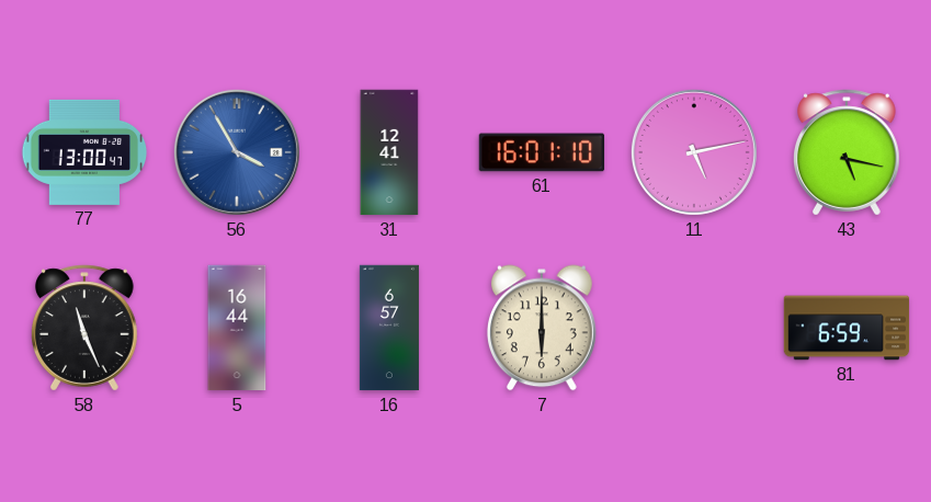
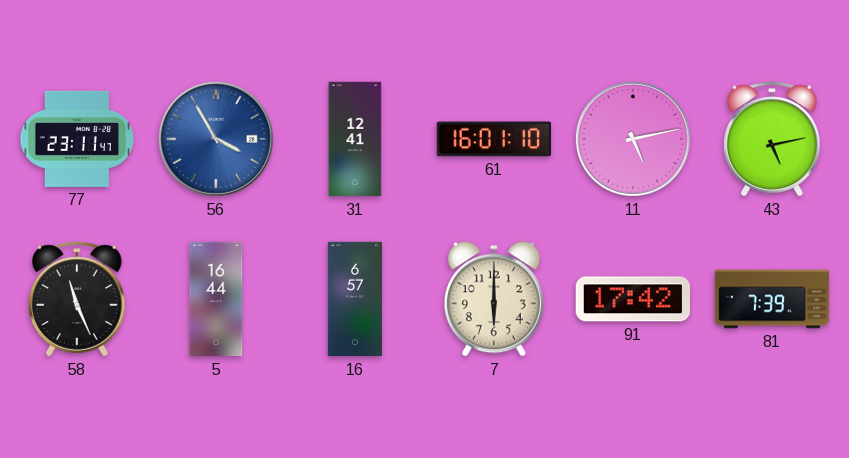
77: 13:00 -> 23:11
43: 5:17 -> 5:13
91: none -> 17:42
81: 6:59 -> 7:39
